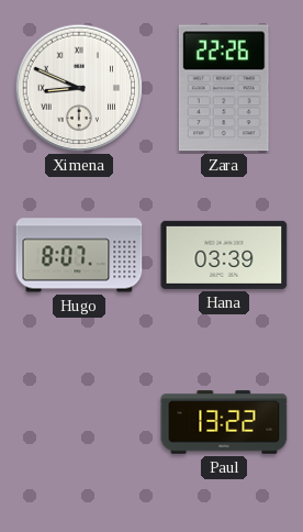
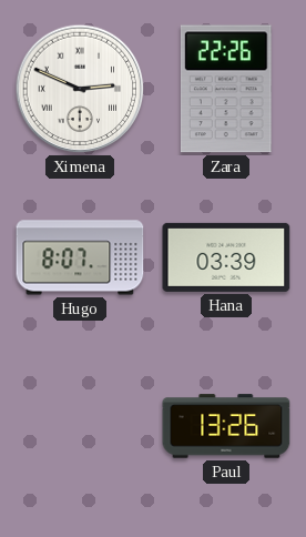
Ximena: 8:49 -> 2:49
Paul: 13:22 -> 13:26
